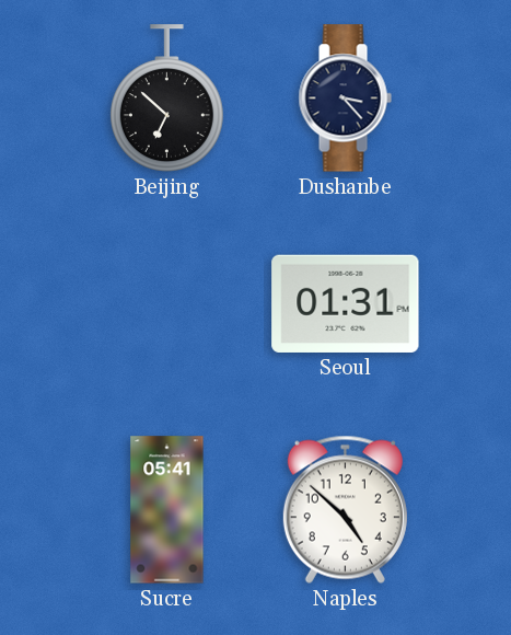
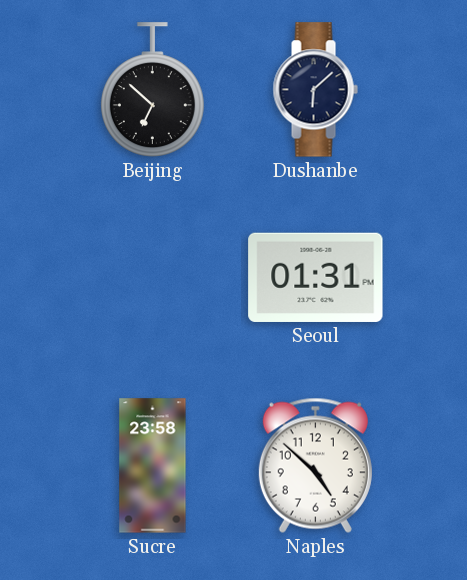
Dushanbe: 3:23 -> 6:08
Sucre: 05:41 -> 23:58
